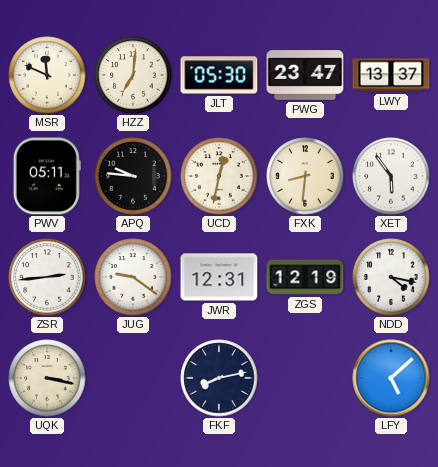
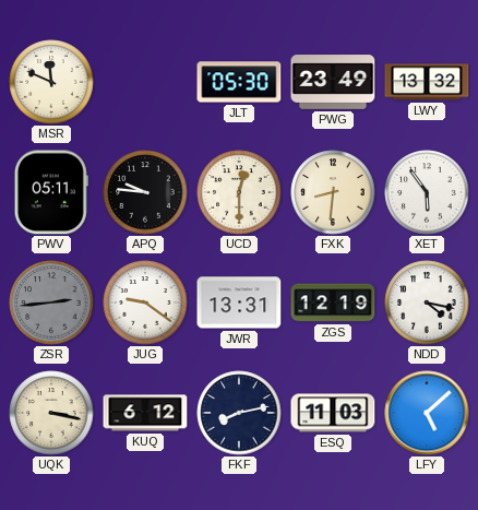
HZZ: 7:01 -> none
PWG: 23:47 -> 23:49
LWY: 13:37 -> 13:32
UCD: 12:32 -> 12:30
ZSR dial: white -> grey
JWR: 12:31 -> 13:31
KUQ: none -> 6:12
ESQ: none -> 11:03
